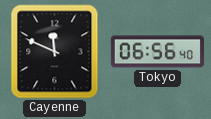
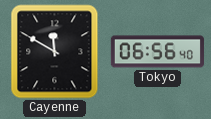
Cayenne: 11:49 -> 11:50
